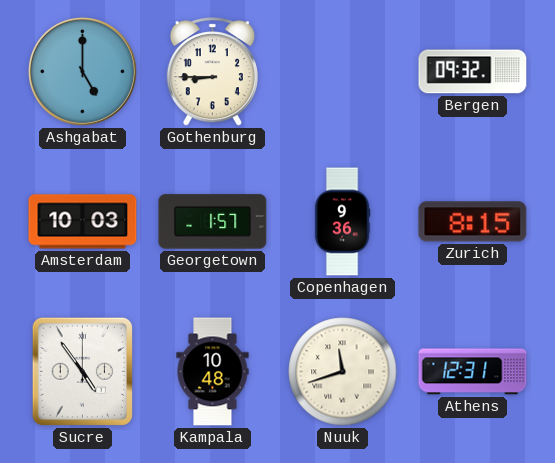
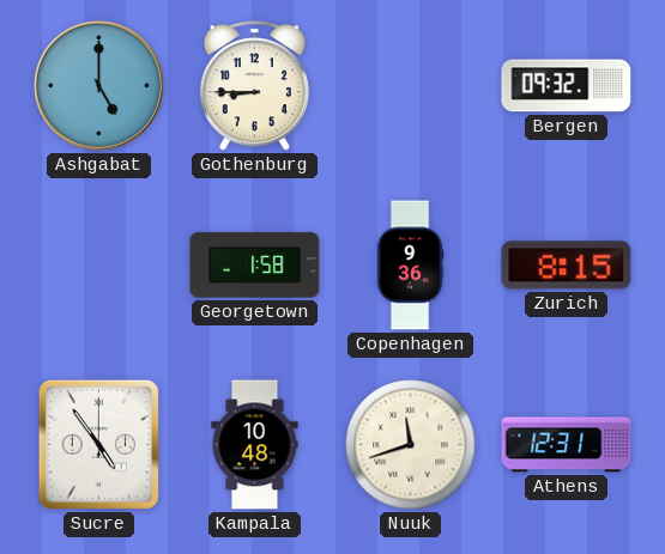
Amsterdam: 10:03 -> none
Georgetown: 1:57 -> 1:58
